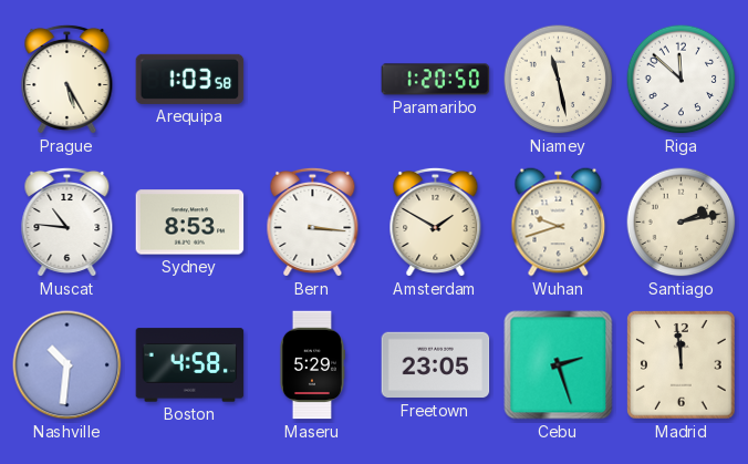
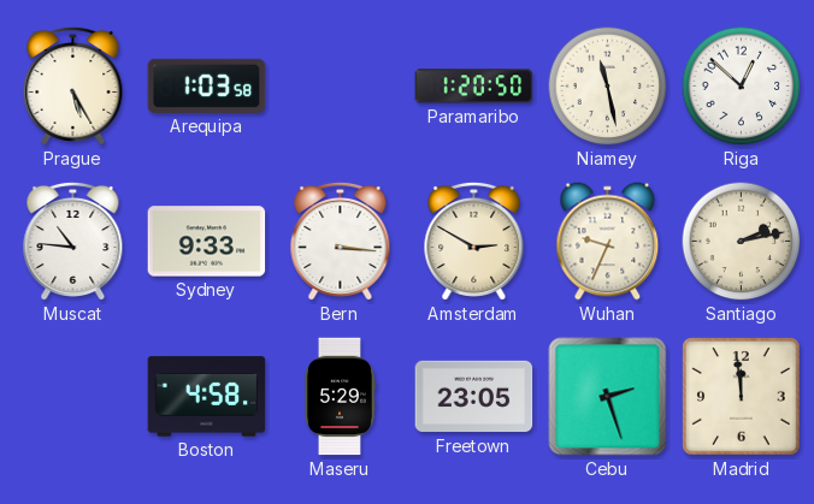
Riga: 11:52 -> 12:52
Sydney: 8:53 -> 9:33
Amsterdam: 1:50 -> 2:50
Wuhan: 9:42 -> 9:34
Nashville: 10:31 -> none
